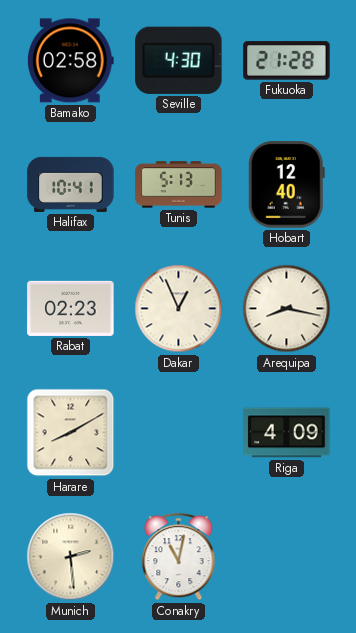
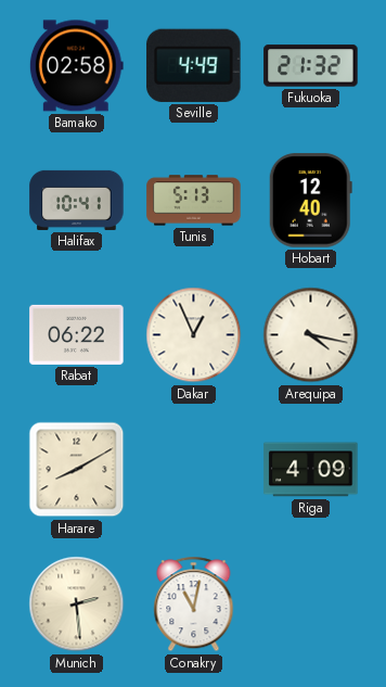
Seville: 4:30 -> 4:49
Fukuoka: 21:28 -> 21:32
Rabat: 02:23 -> 06:22
Arequipa: 8:17 -> 4:17
